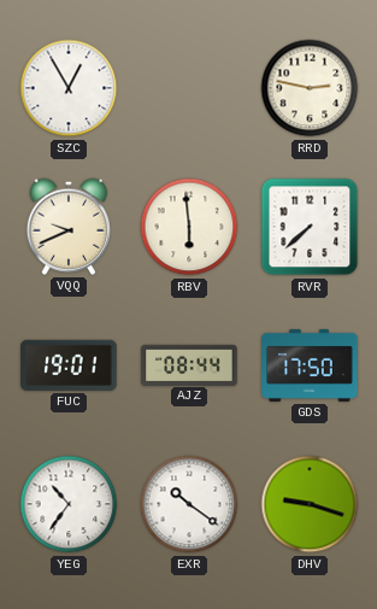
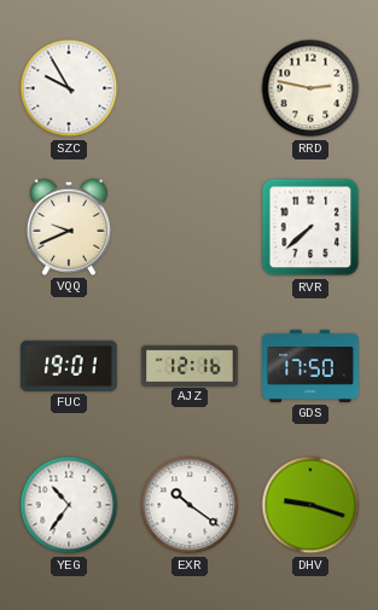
SZC: 12:55 -> 9:55
RBV: 5:59 -> none
AJZ: 08:44 -> 12:16
